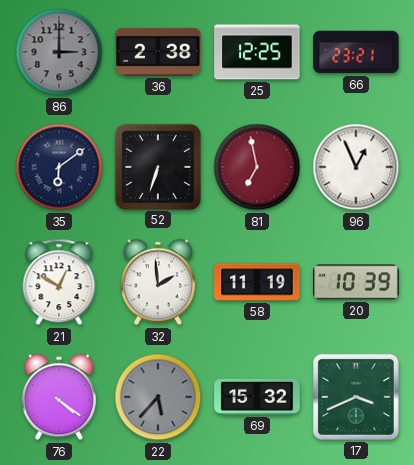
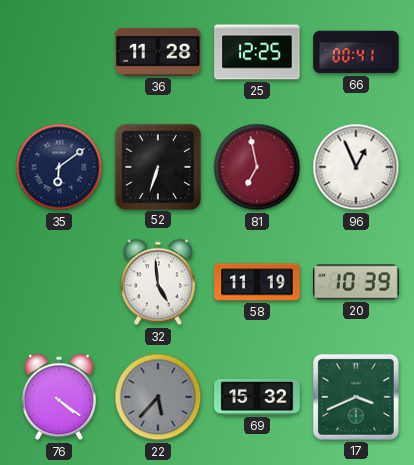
86: 3:00 -> none
36: 2:38 -> 11:28
66: 23:21 -> 00:41
21: 12:50 -> none
32: 1:59 -> 4:59
